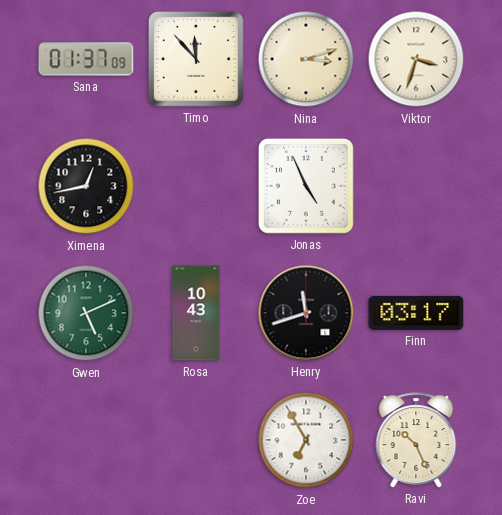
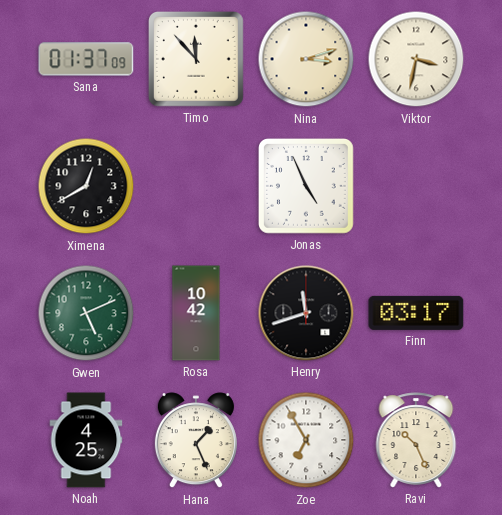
Viktor: 3:33 -> 3:32
Ximena: 12:43 -> 12:40
Rosa: 10:43 -> 10:42
Noah: none -> 4:25
Hana: none -> 1:26
